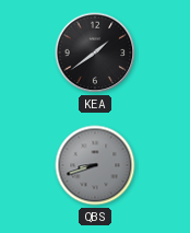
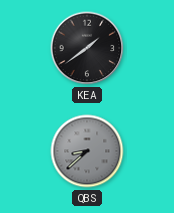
QBS: 8:42 -> 8:38
